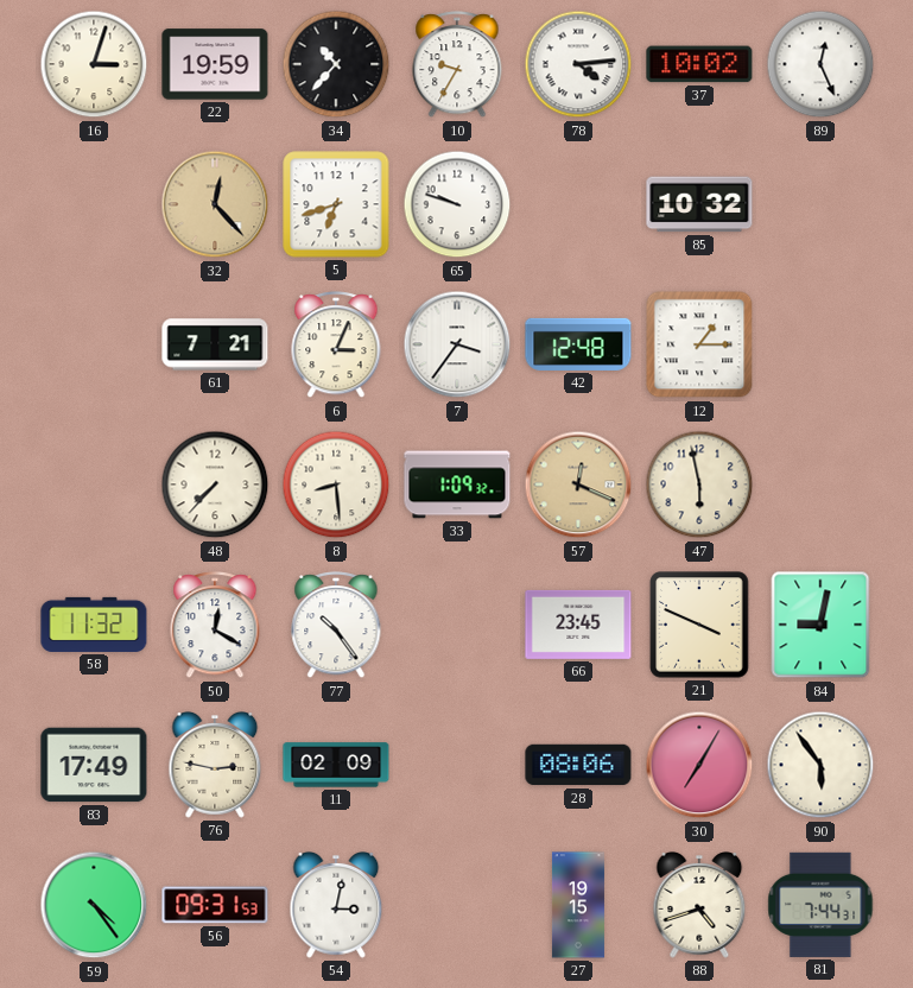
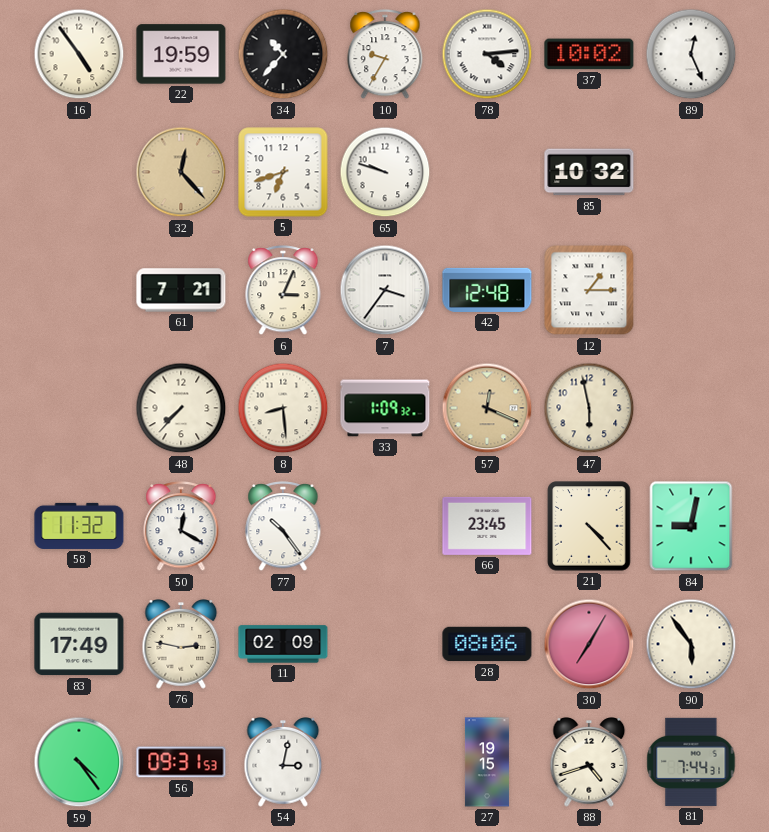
16: 3:03 -> 4:54
21: 3:49 -> 4:23
